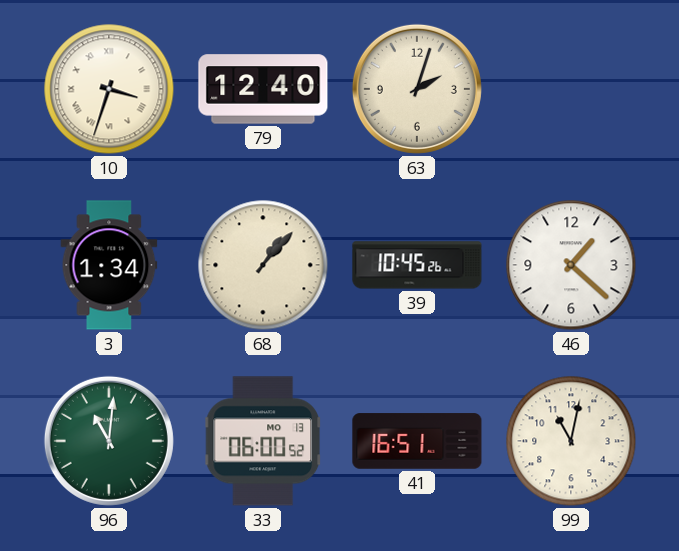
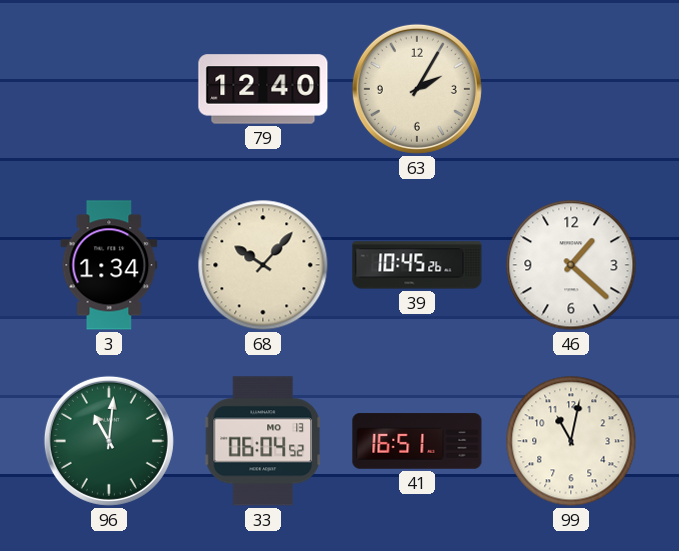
10: 3:33 -> none
63: 2:03 -> 2:05
68: 1:07 -> 10:07
33: 06:00 -> 06:04
